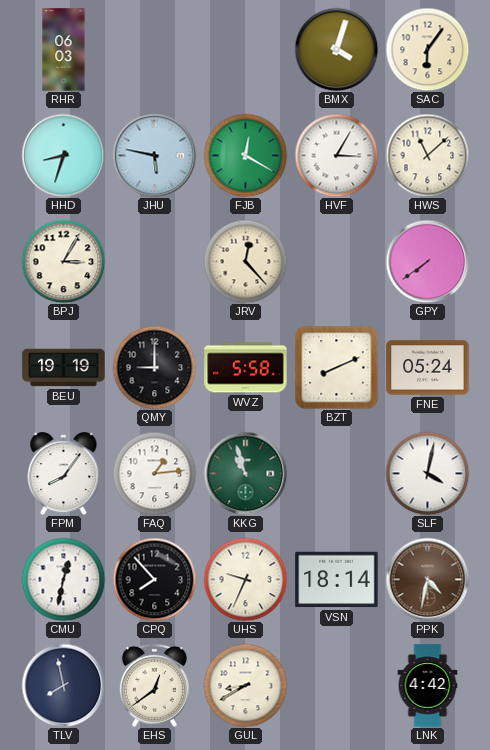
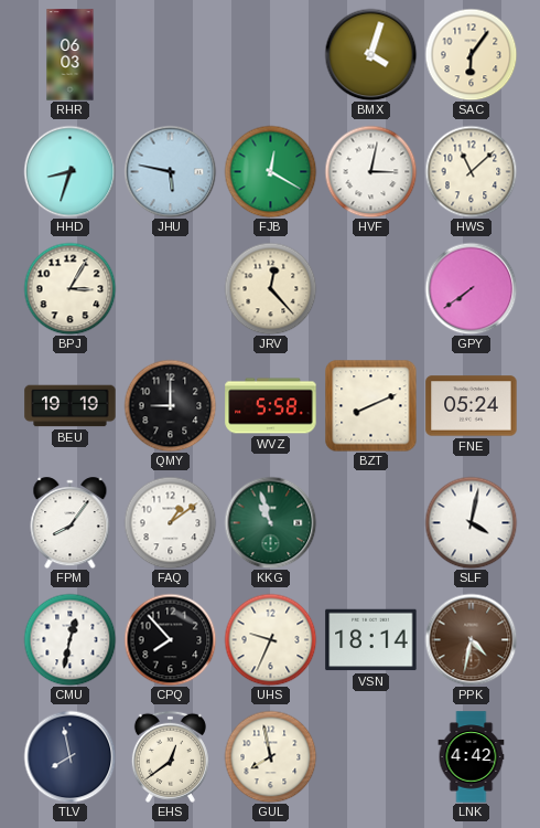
HVF: 3:05 -> 3:02
FAQ: 1:14 -> 1:09
GUL: 8:40 -> 7:58
